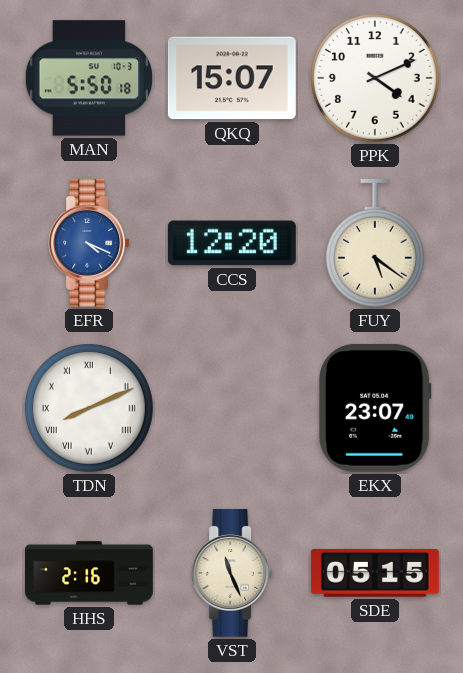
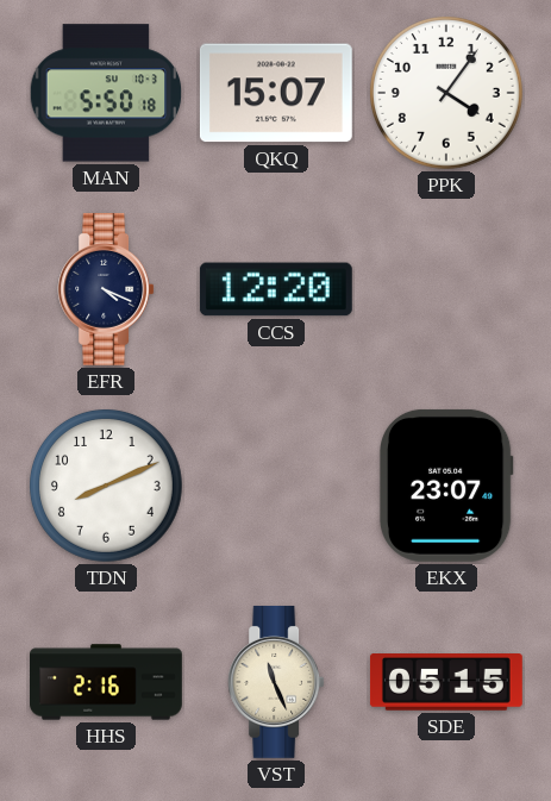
PPK: 4:11 -> 4:06
EFR dial: blue -> navy
FUY: 5:21 -> none
TDN numerals: Roman -> Arabic
